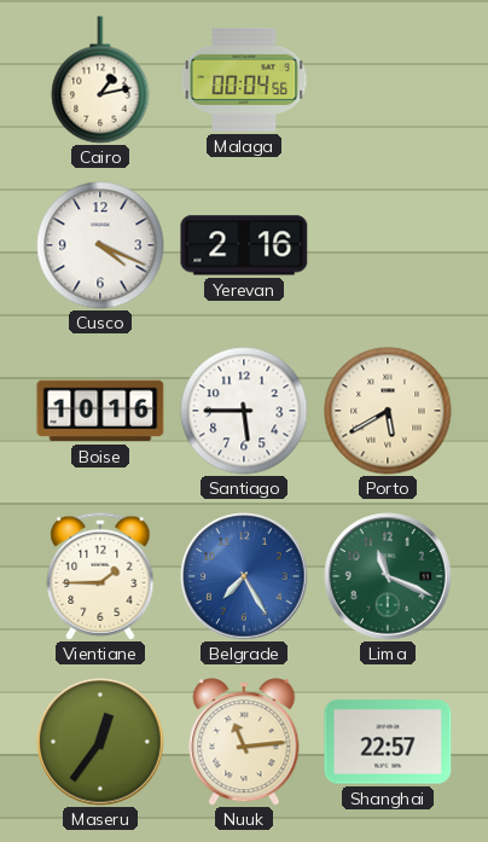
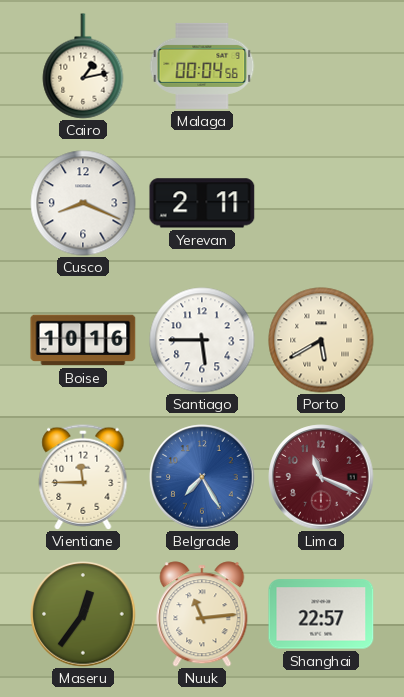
Cusco: 4:19 -> 8:19
Yerevan: 2:16 -> 2:11
Vientiane: 1:45 -> 11:45
Lima dial: green -> burgundy
